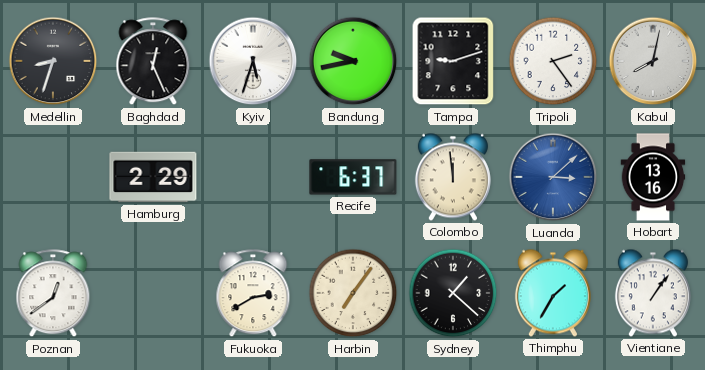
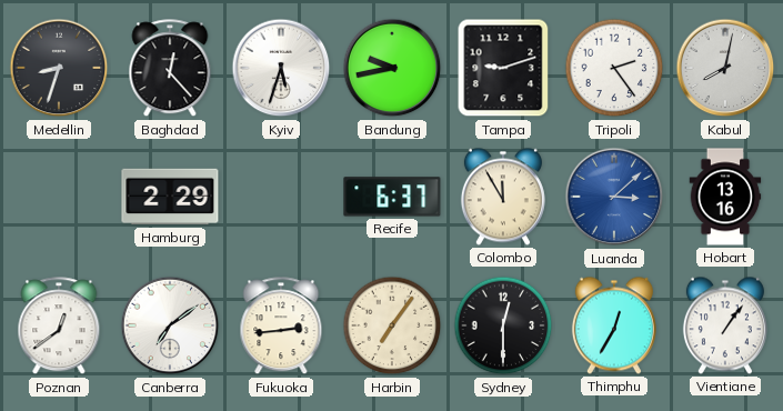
Baghdad: 12:26 -> 12:23
Colombo: 11:59 -> 11:55
Canberra: none -> 7:09
Fukuoka: 2:40 -> 2:44
Sydney: 1:22 -> 12:30
Thimphu: 1:35 -> 12:35
